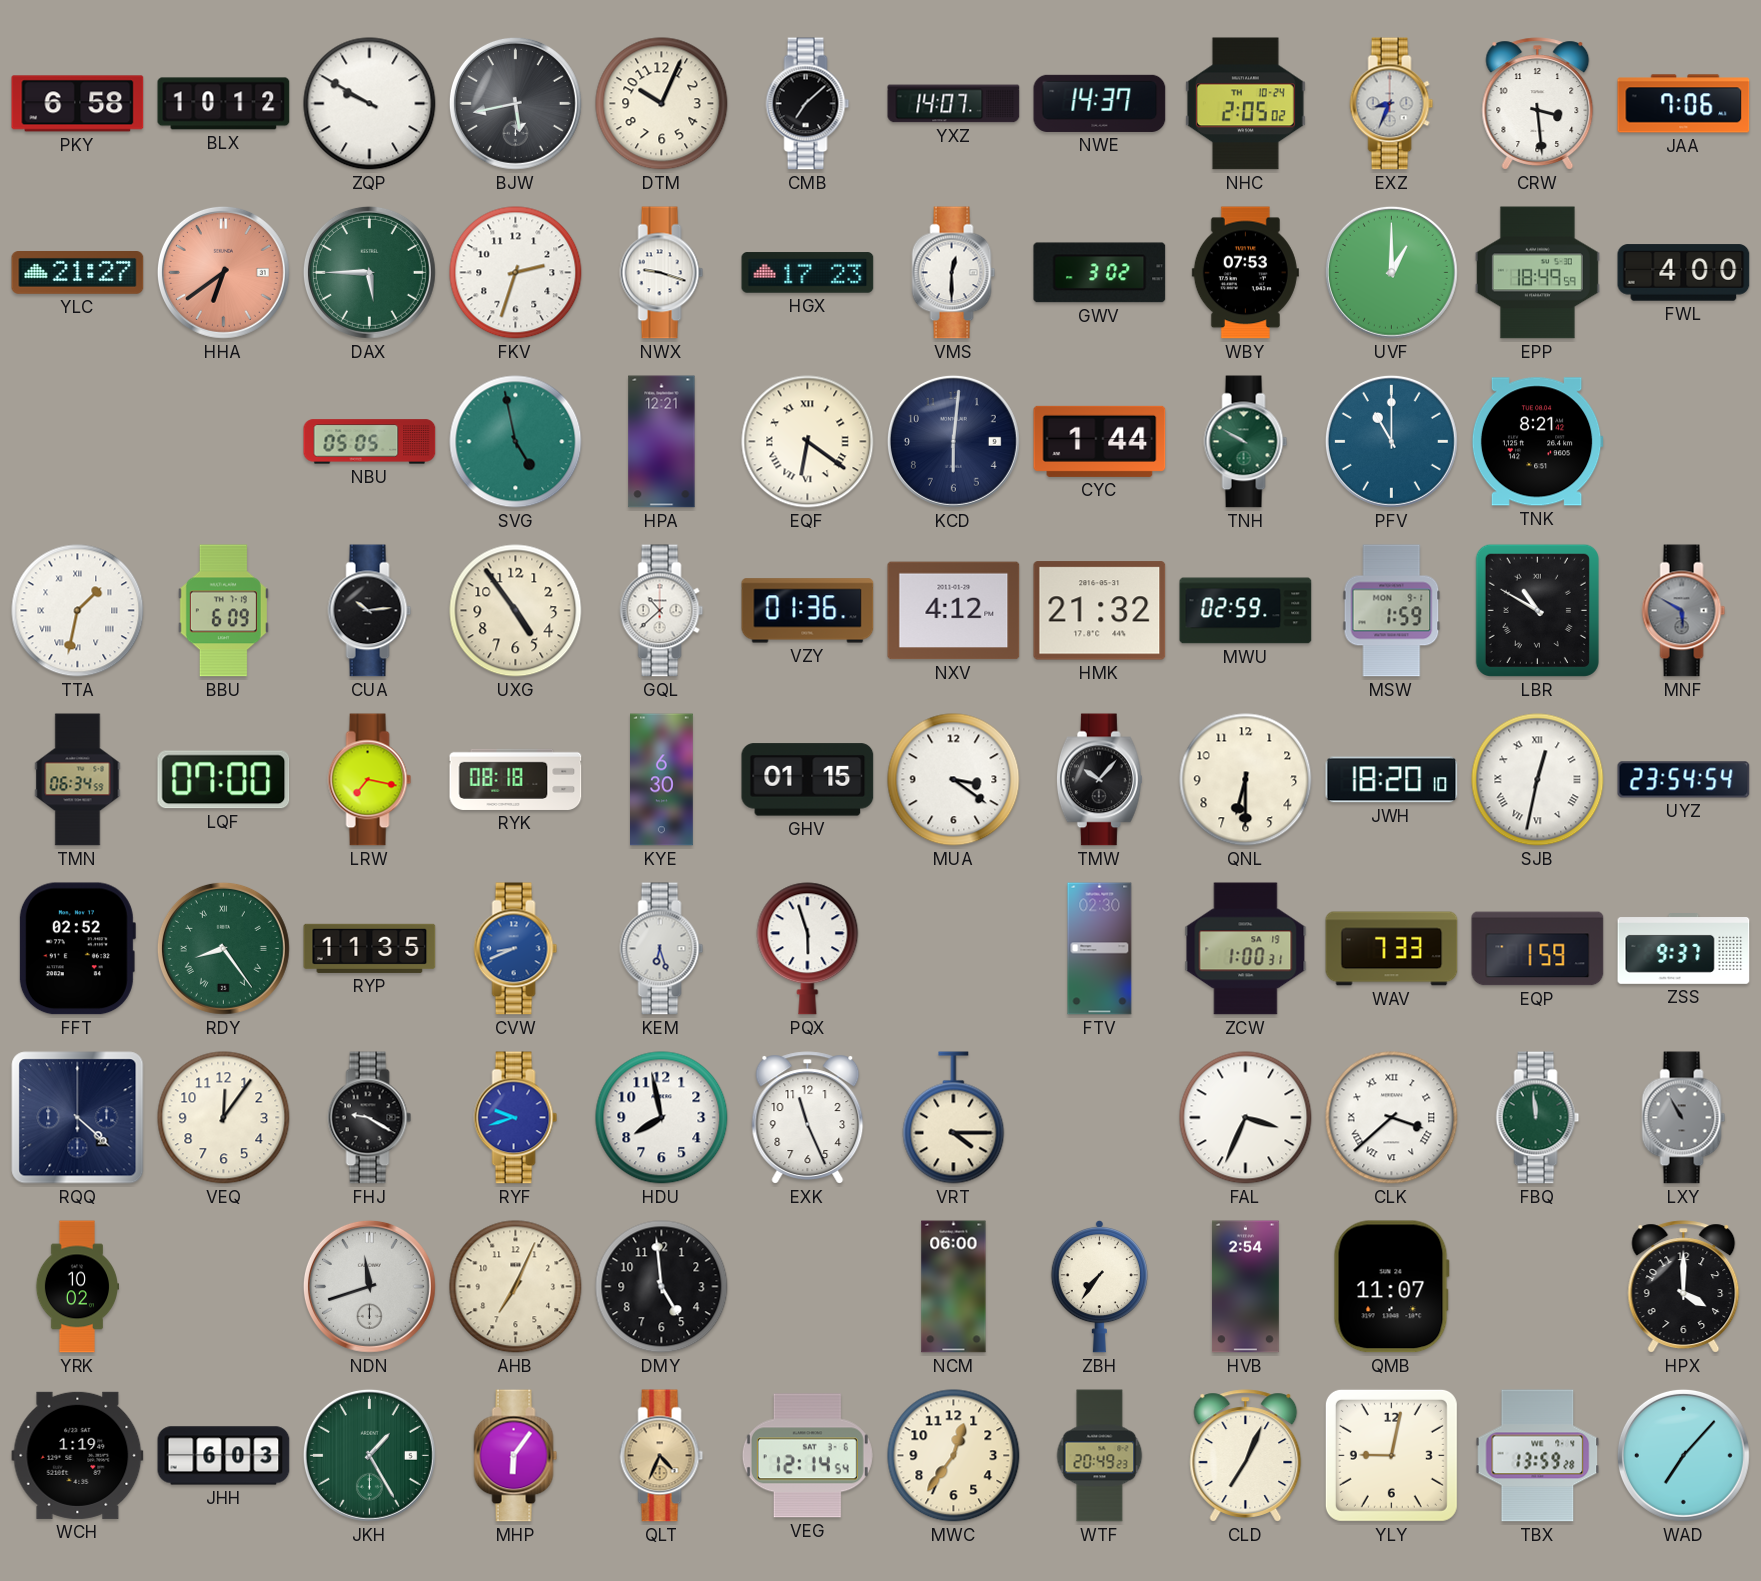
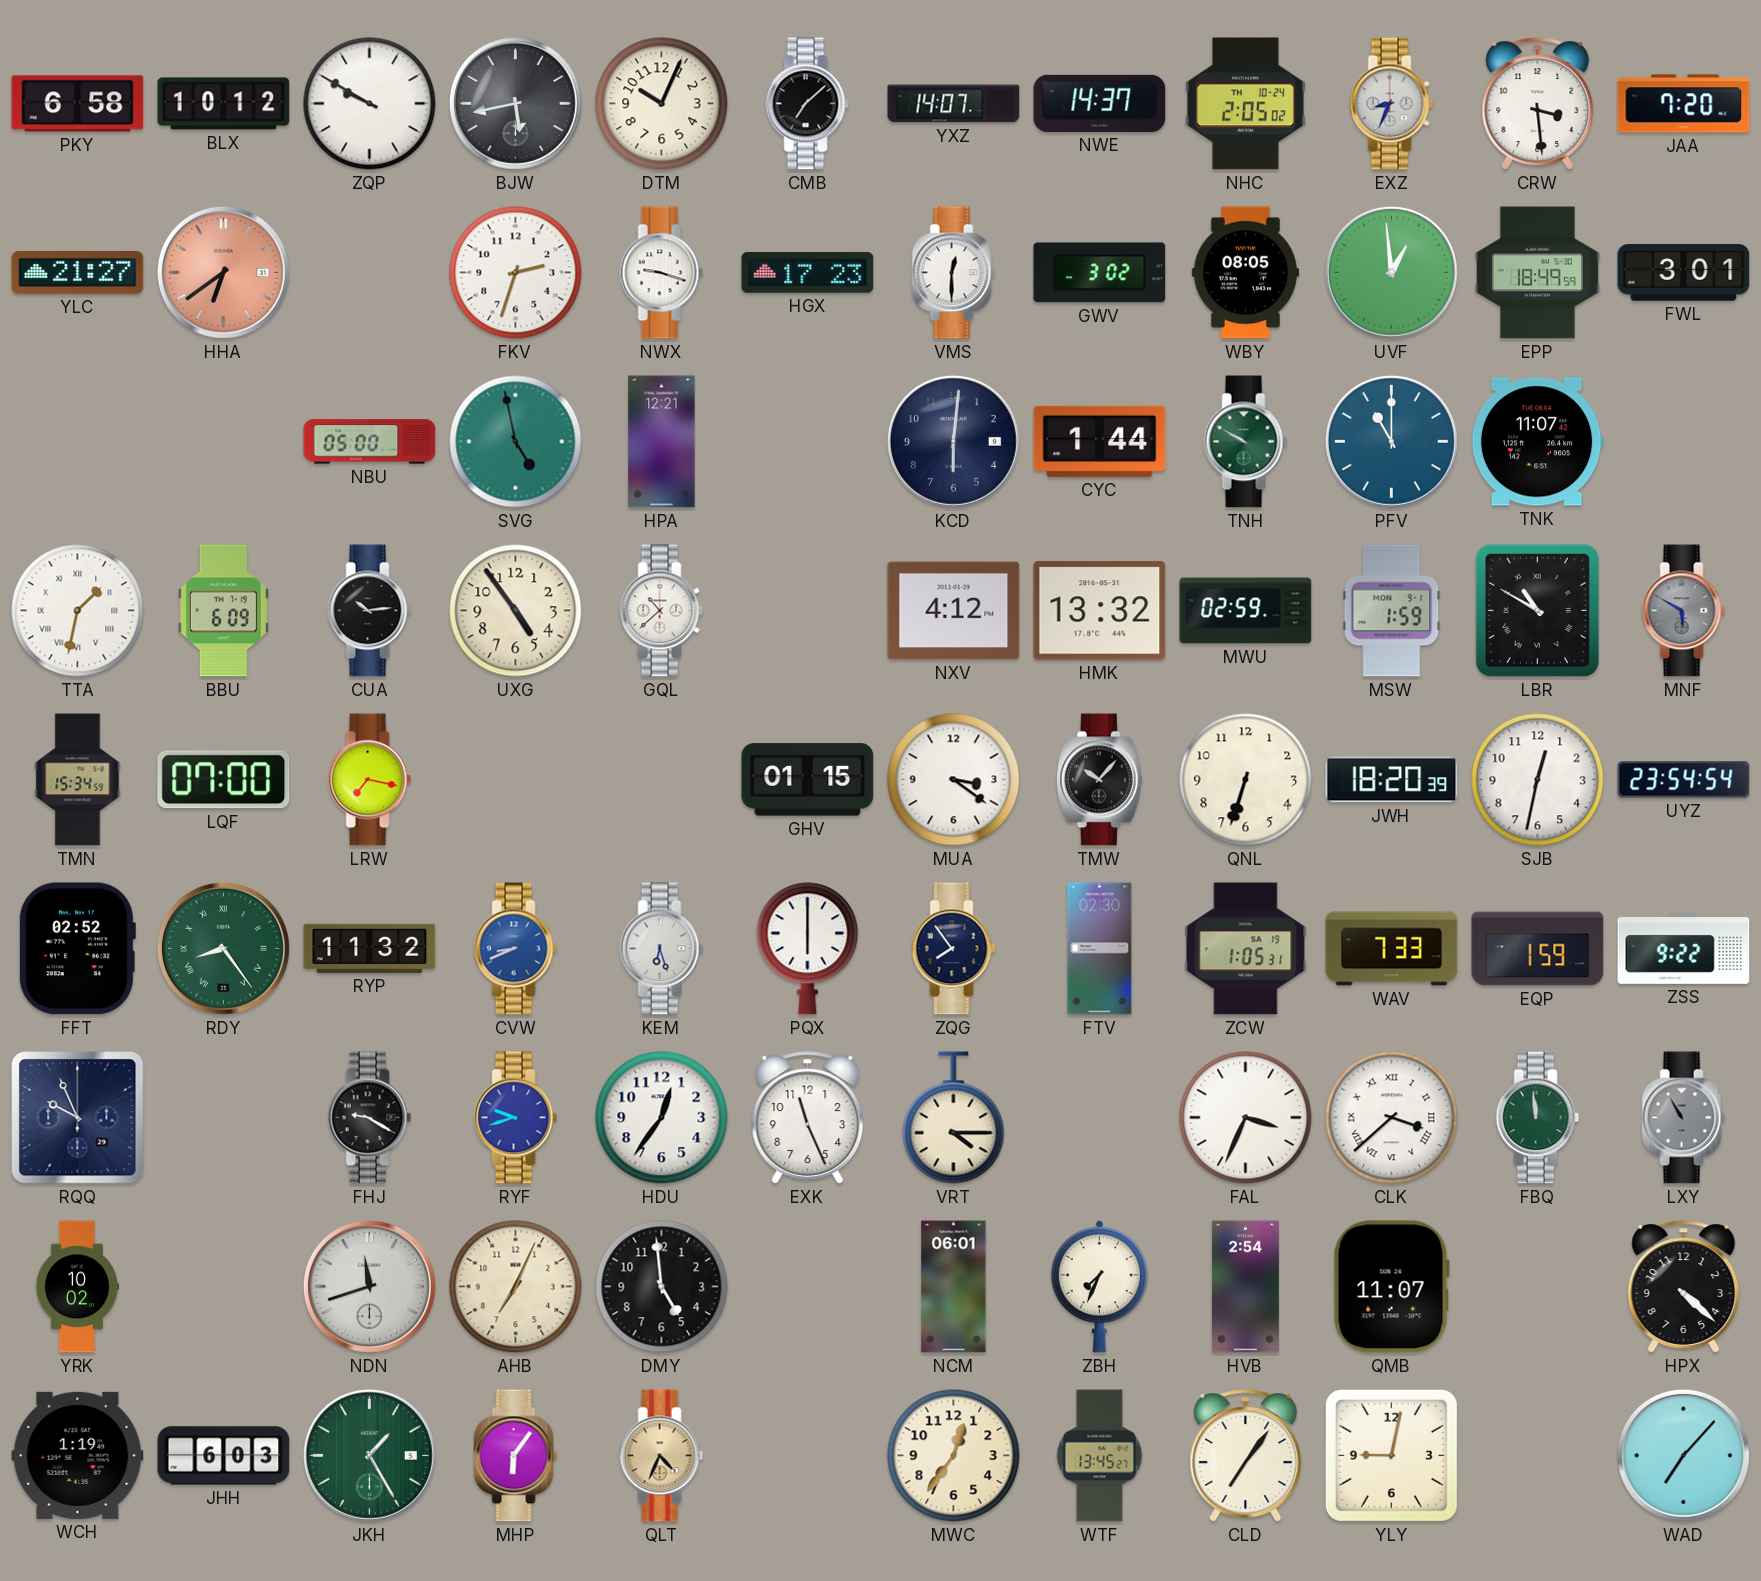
JAA: 7:06 -> 7:20
DAX: 5:45 -> none
WBY: 07:53 -> 08:05
UVF: 1:00 -> 12:59
FWL: 4:00 -> 3:01
NBU: 05:05 -> 05:00
EQF: 6:21 -> none
TNK: 8:21 -> 11:07
VZY: 01:36 -> none
HMK: 21:32 -> 13:32
TMN: 06:34 -> 15:34
RYK: 08:18 -> none
KYE: 6:30 -> none
QNL: 6:30 -> 6:33
JWH: 18:20:10 -> 18:20:39
SJB numerals: Roman -> Arabic
RYP: 11:35 -> 11:32
PQX: 5:57 -> 6:00
ZQG: none -> 7:54
ZCW: 1:00 -> 1:05
ZSS: 9:37 -> 9:22
RQQ: 4:22 -> 9:56
VEQ: 12:06 -> none
HDU: 7:58 -> 12:36
NCM: 06:00 -> 06:01
ZBH: 7:36 -> 7:34
HPX: 4:00 -> 4:22
VEG: 12:14 -> none
WTF: 20:49 -> 13:45
CLD: 7:04 -> 7:06
TBX: 13:59 -> none
